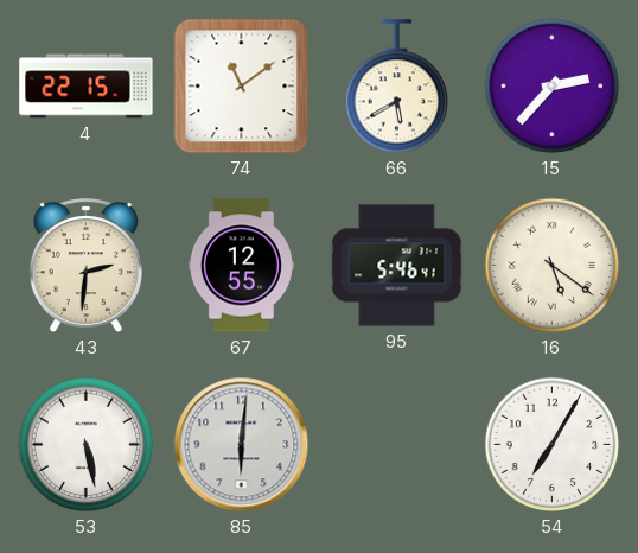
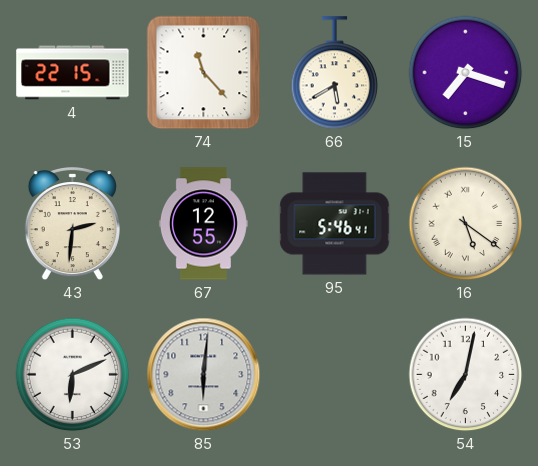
74: 11:09 -> 11:23
15: 2:37 -> 7:18
53: 5:28 -> 6:11
54: 7:05 -> 7:02
